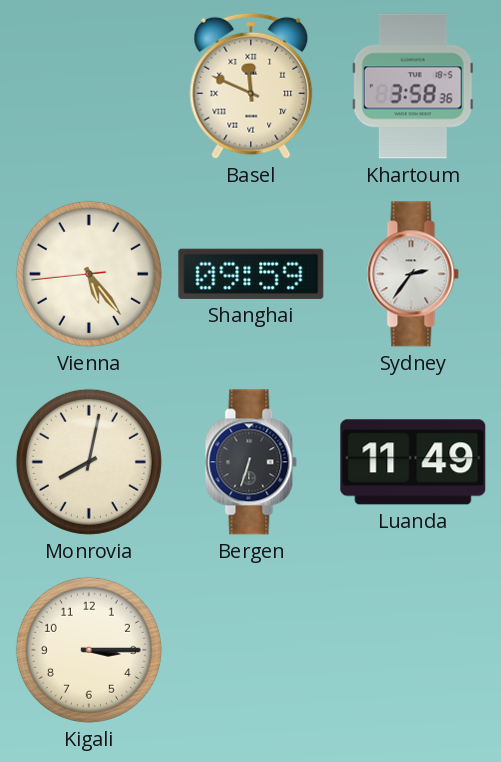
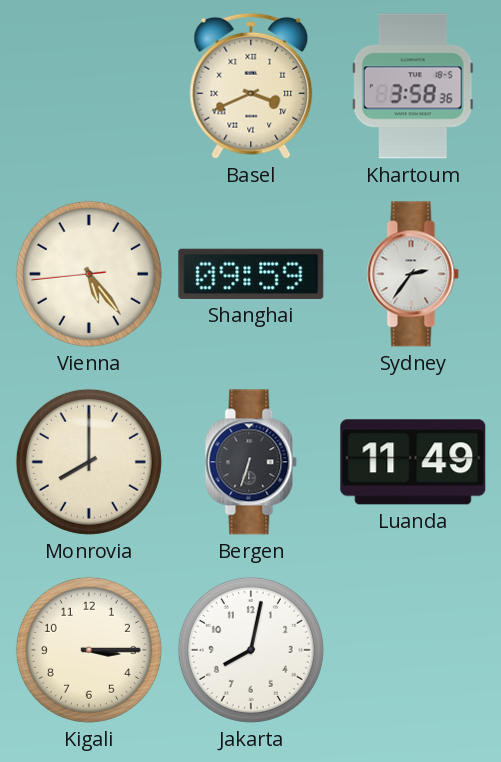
Basel: 11:49 -> 3:41
Monrovia: 8:02 -> 8:00
Jakarta: none -> 8:02
